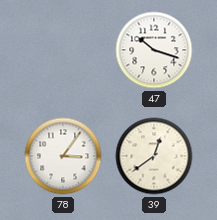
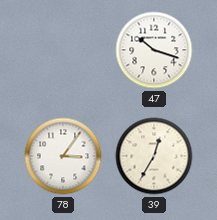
39: 12:39 -> 12:35
